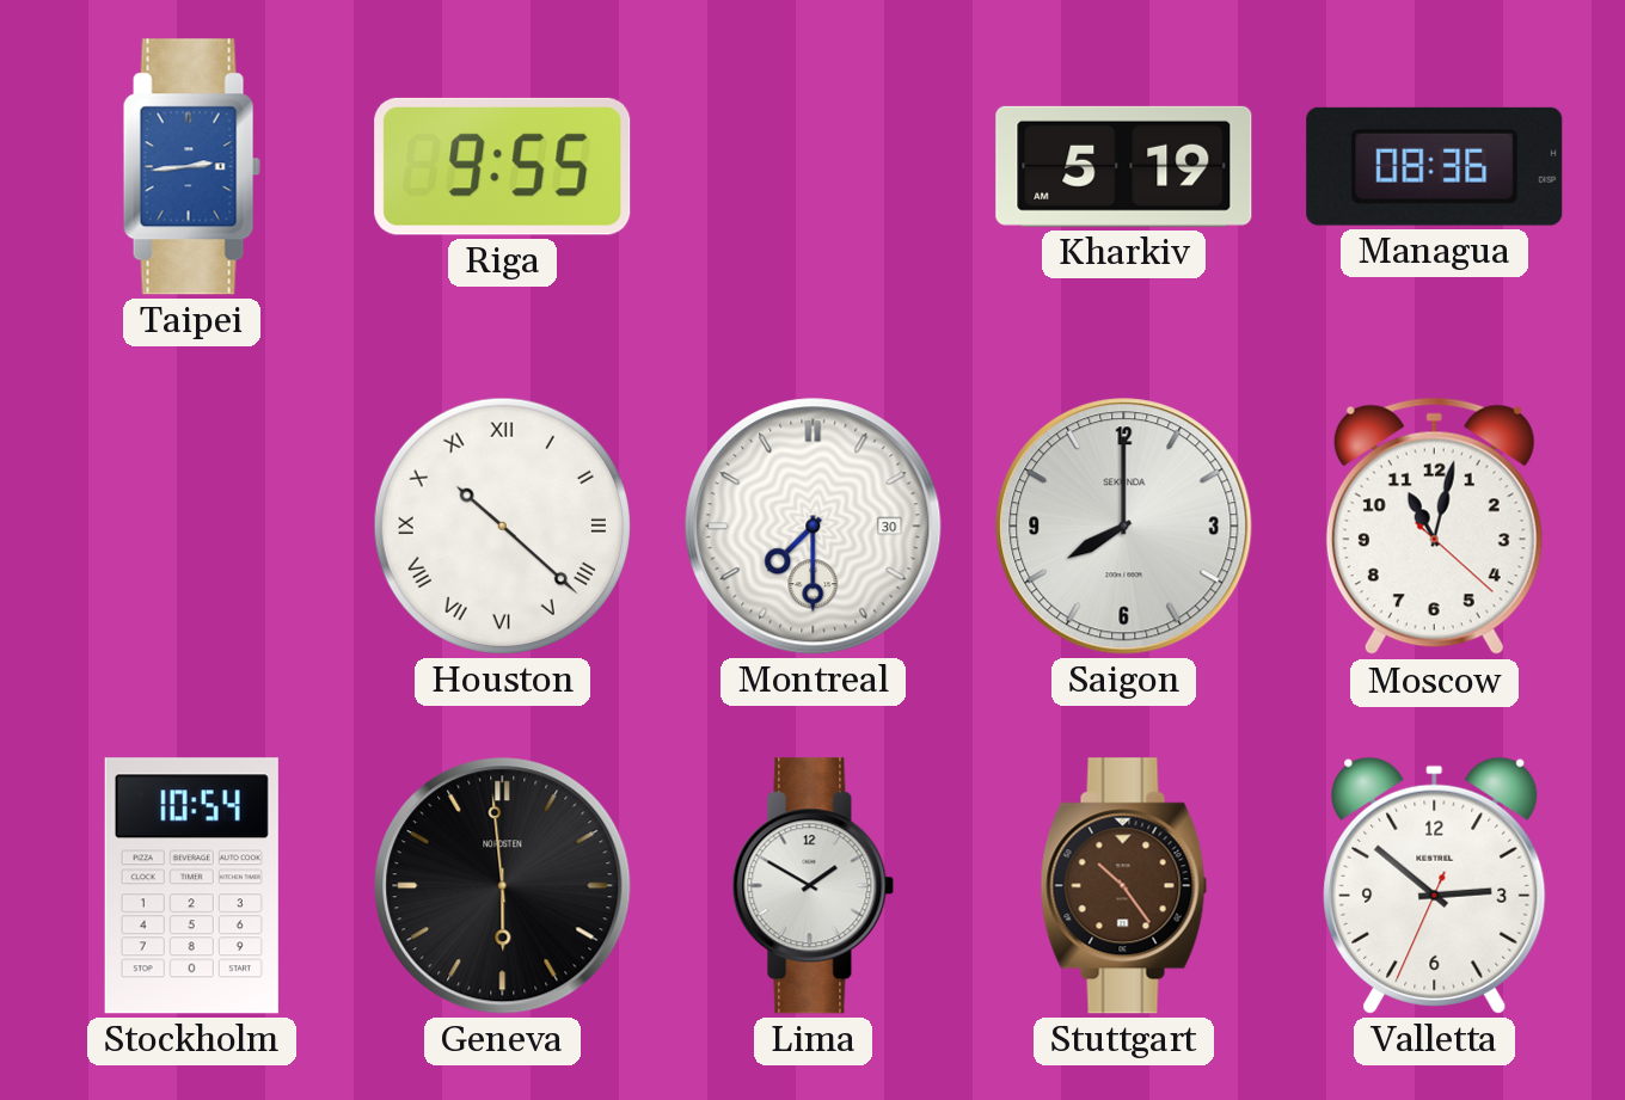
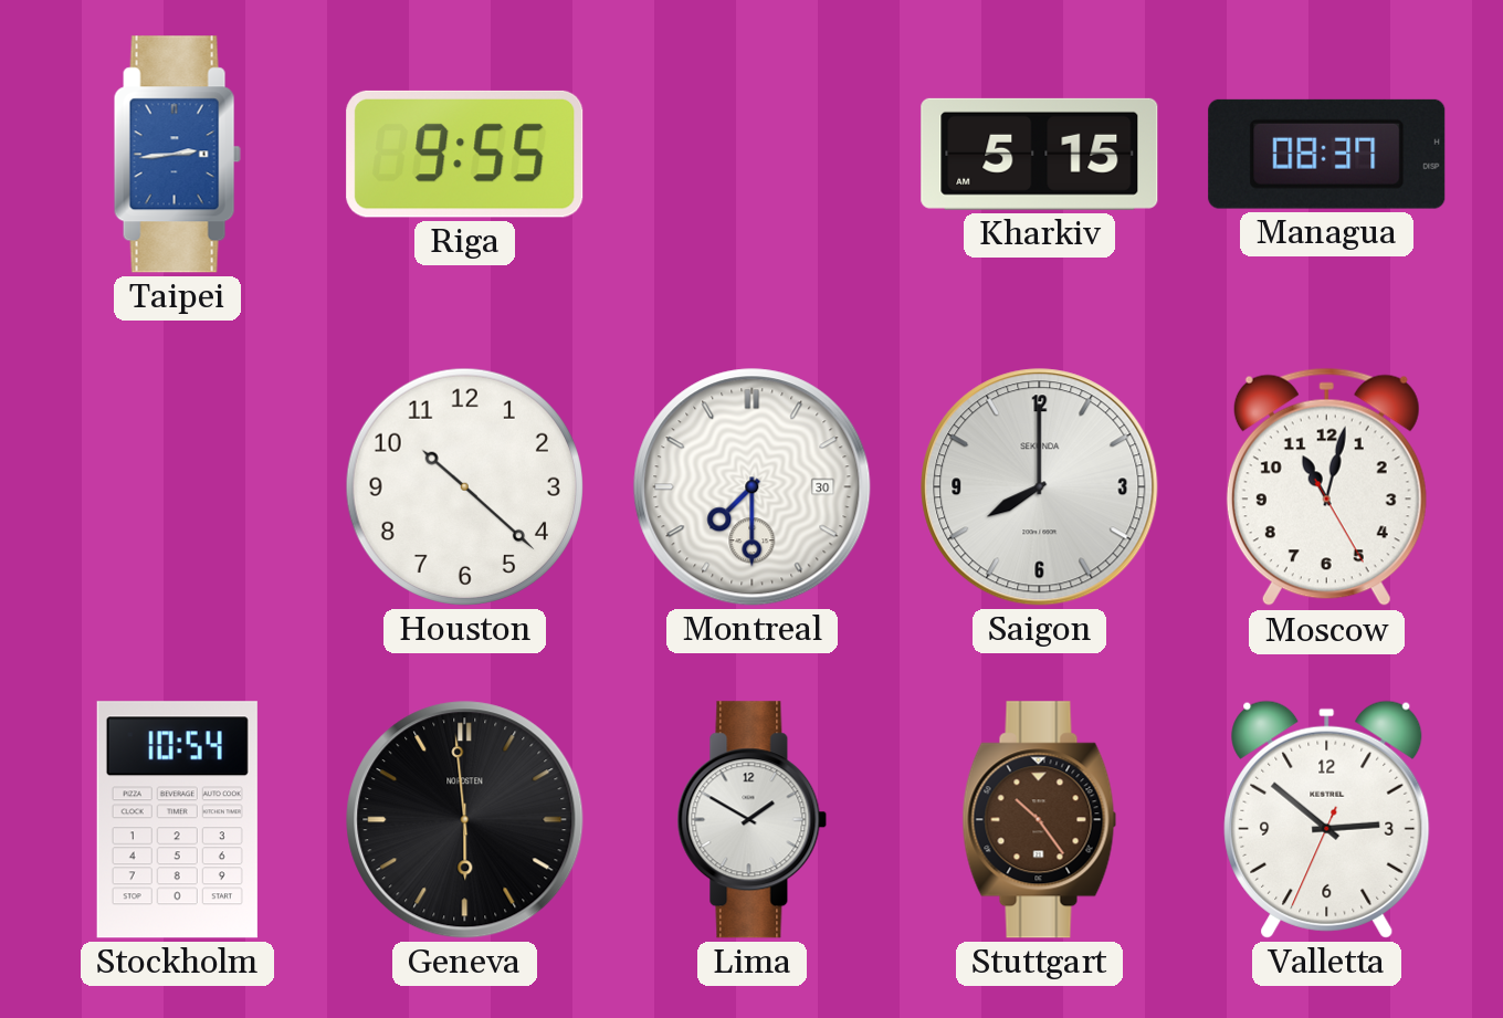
Kharkiv: 5:19 -> 5:15
Managua: 08:36 -> 08:37
Houston numerals: Roman -> Arabic
Moscow: 11:02:22 -> 11:02:25
